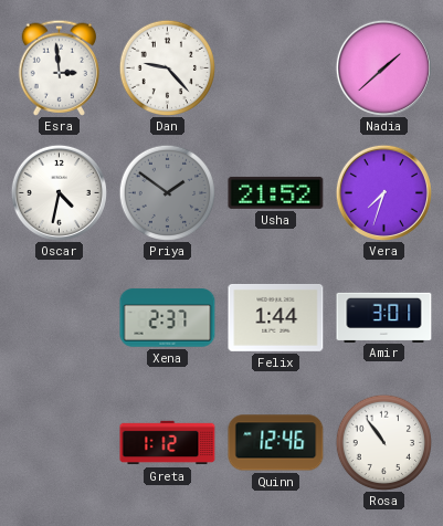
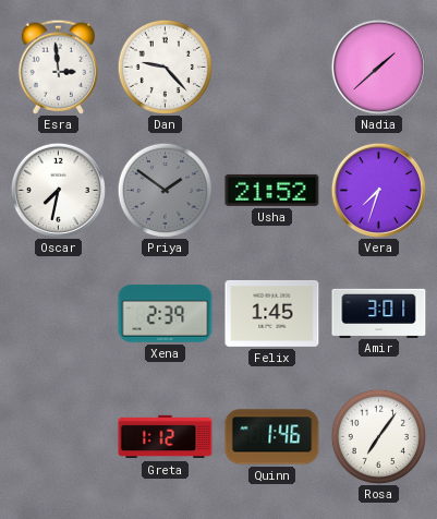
Oscar: 4:32 -> 7:32
Xena: 2:37 -> 2:39
Felix: 1:44 -> 1:45
Quinn: 12:46 -> 1:46
Rosa: 10:54 -> 7:06
